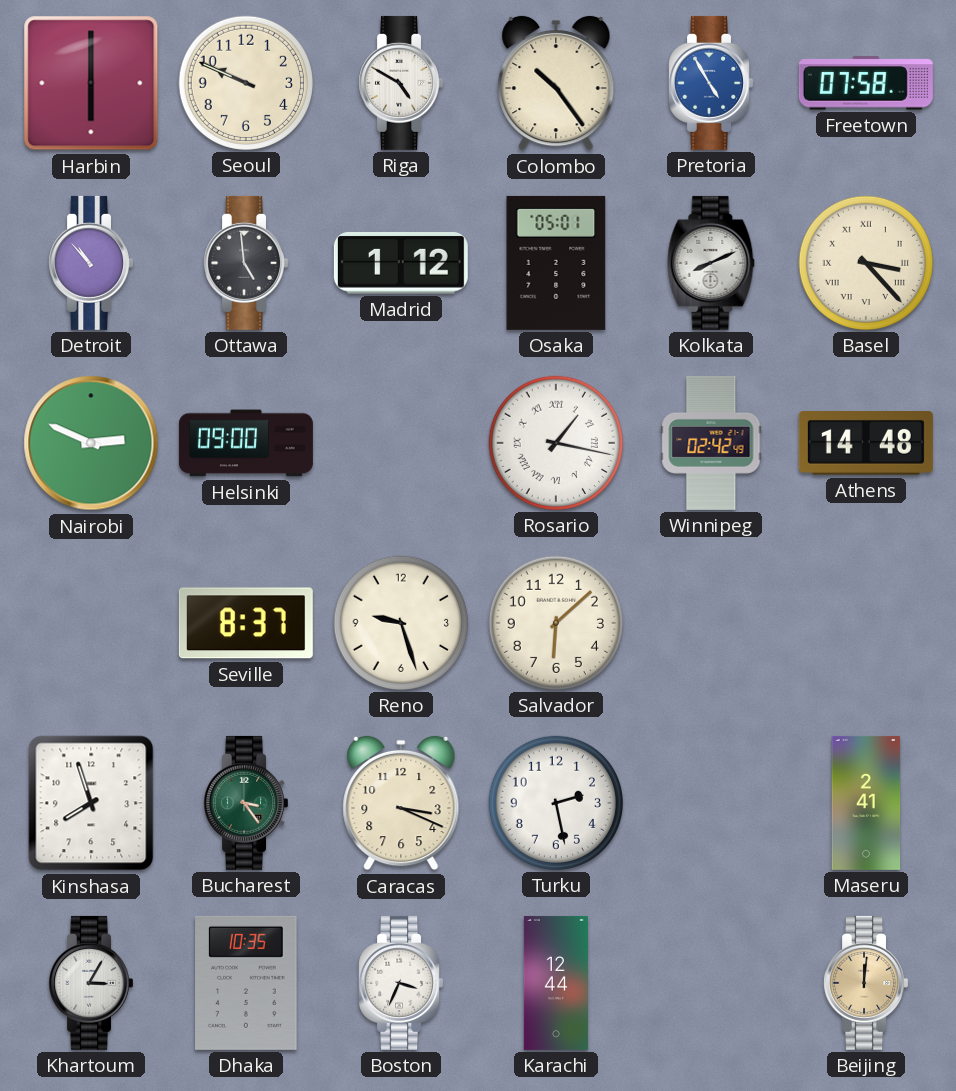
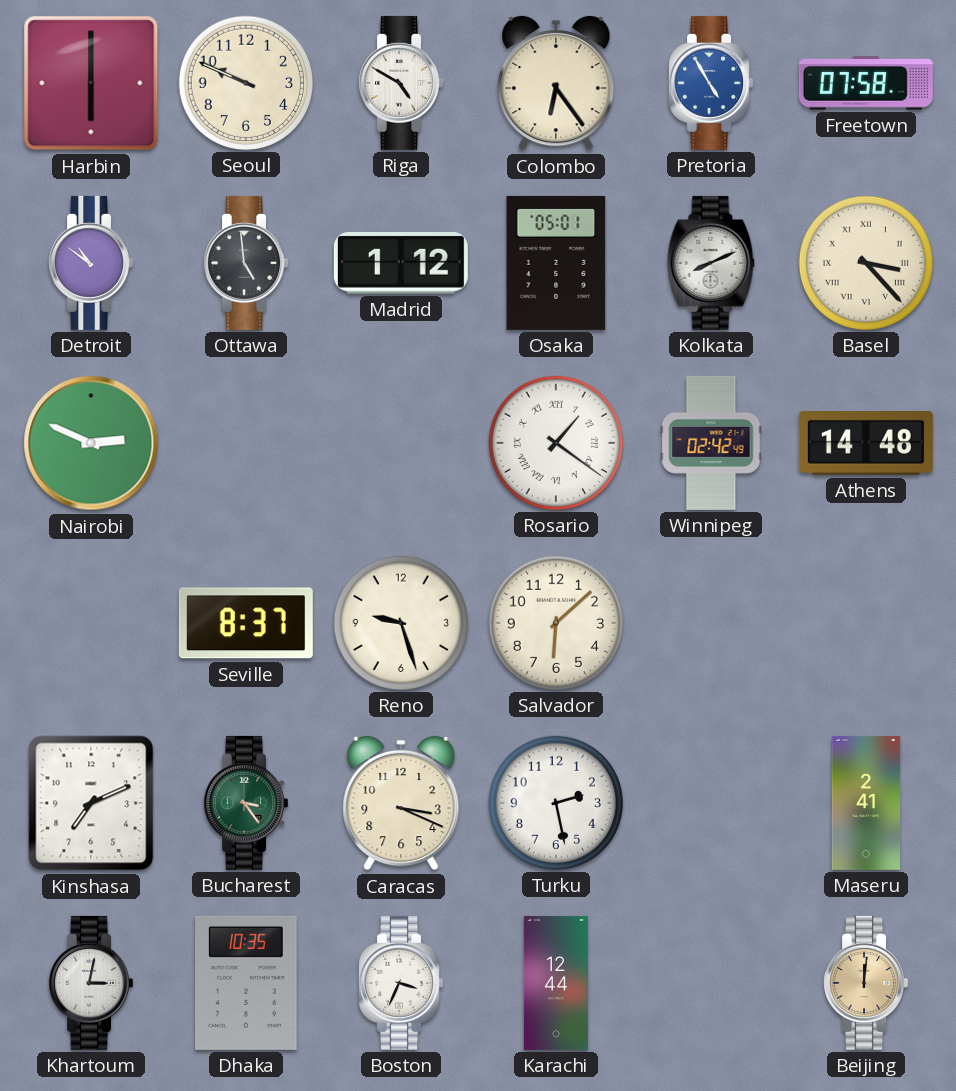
Colombo: 10:24 -> 6:24
Detroit: 10:53 -> 10:51
Helsinki: 09:00 -> none
Rosario: 1:17 -> 1:21
Kinshasa: 7:57 -> 7:11
Khartoum: 3:05 -> 3:02
